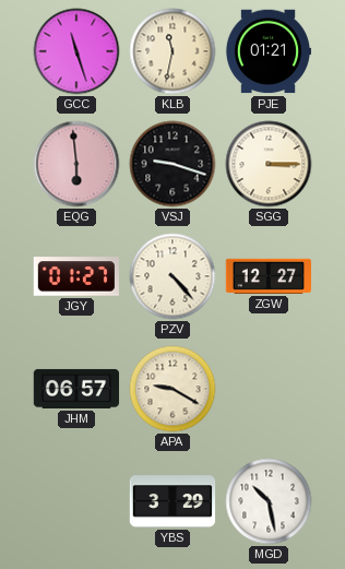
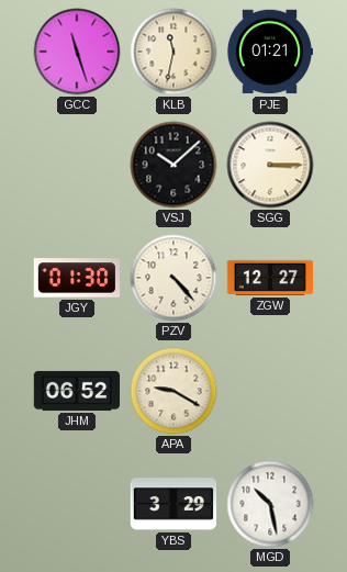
EQG: 5:59 -> none
VSJ: 9:18 -> 10:08
JGY: 01:27 -> 01:30
JHM: 06:57 -> 06:52
